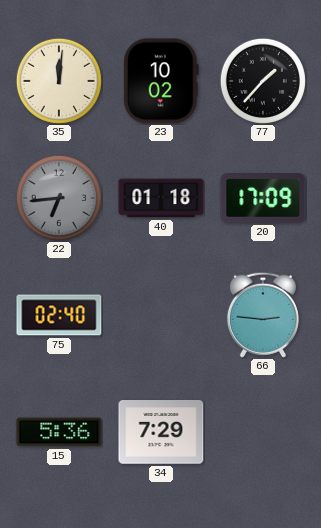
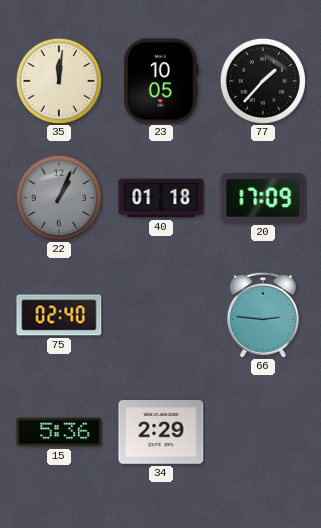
23: 10:02 -> 10:05
22: 6:44 -> 1:04
34: 7:29 -> 2:29
